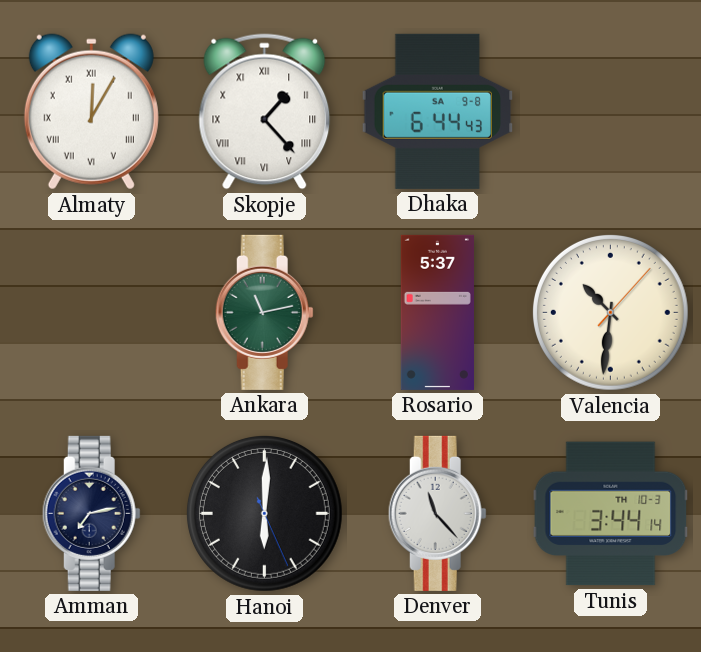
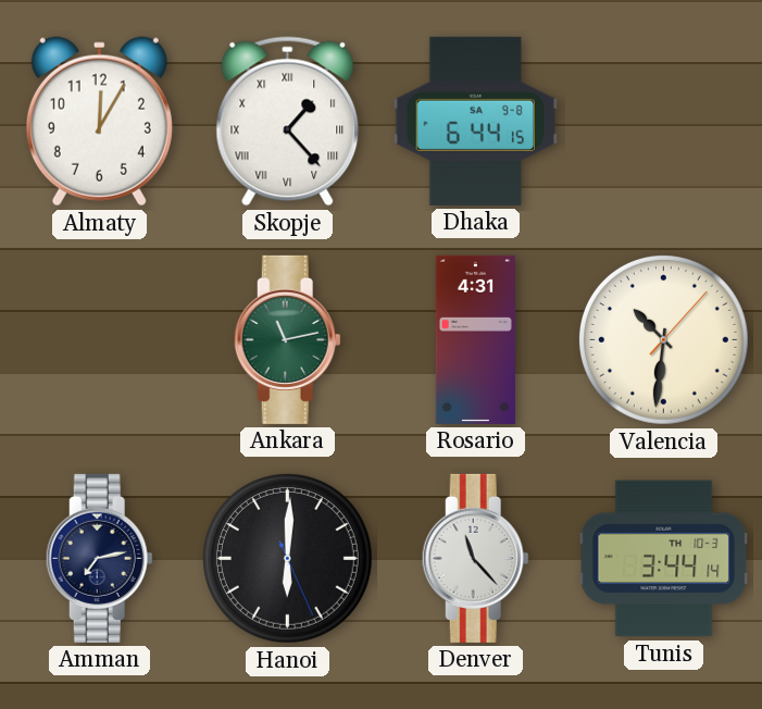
Almaty numerals: Roman -> Arabic
Dhaka: 6:44:43 -> 6:44:15
Rosario: 5:37 -> 4:31
